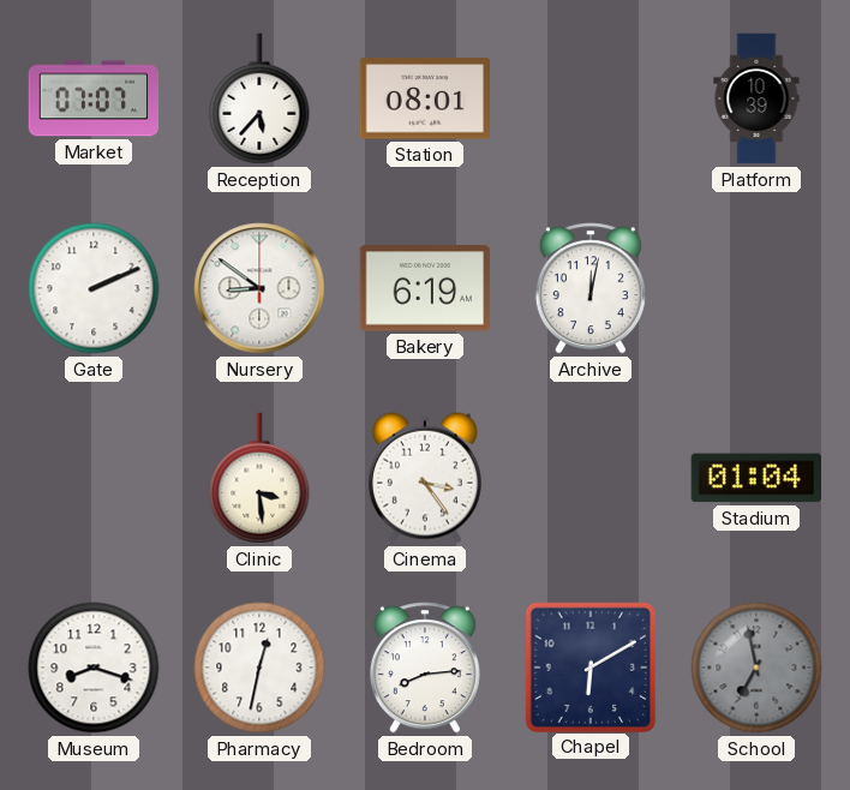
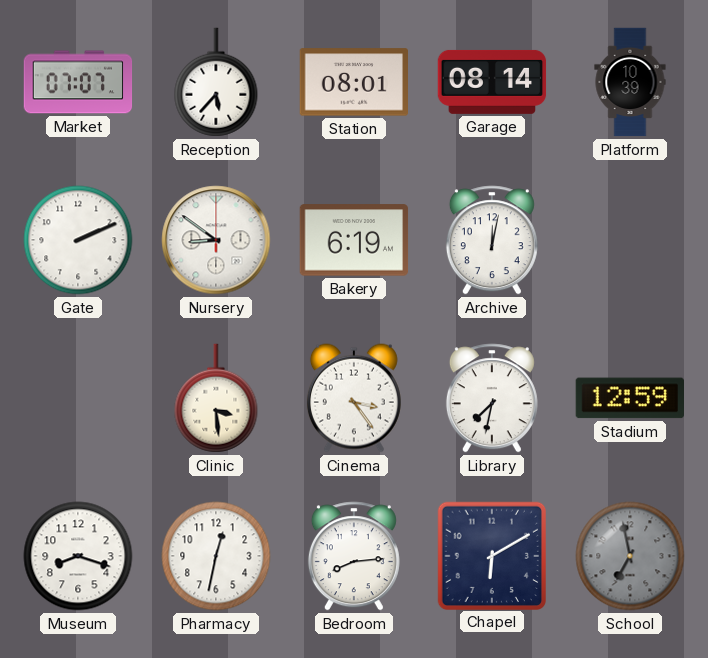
Garage: none -> 08:14
Library: none -> 7:32
Stadium: 01:04 -> 12:59
